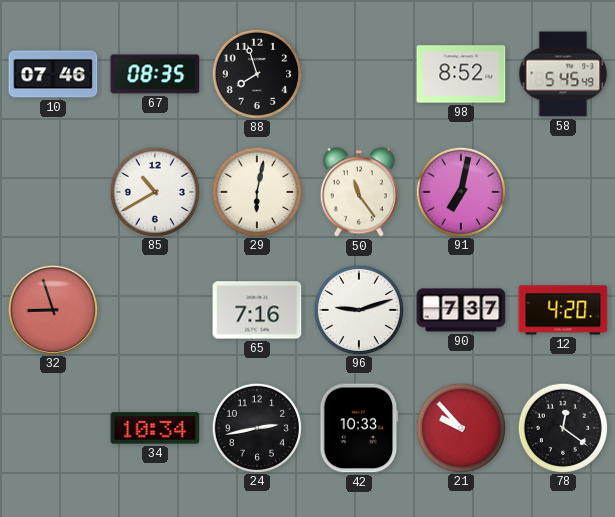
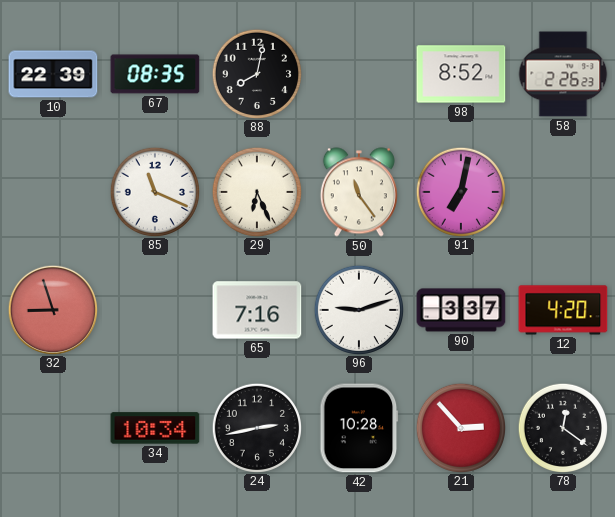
10: 07:46 -> 22:39
88: 7:57 -> 8:02
58: 5:45 -> 2:26
85: 10:40 -> 11:19
29: 6:02 -> 6:26
90: 7:37 -> 3:37
42: 10:33 -> 10:28
21: 9:53 -> 2:53
